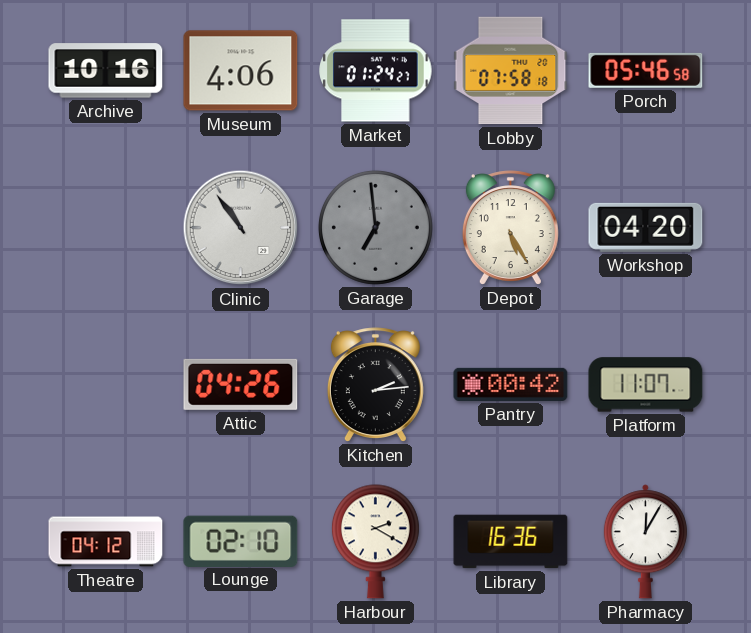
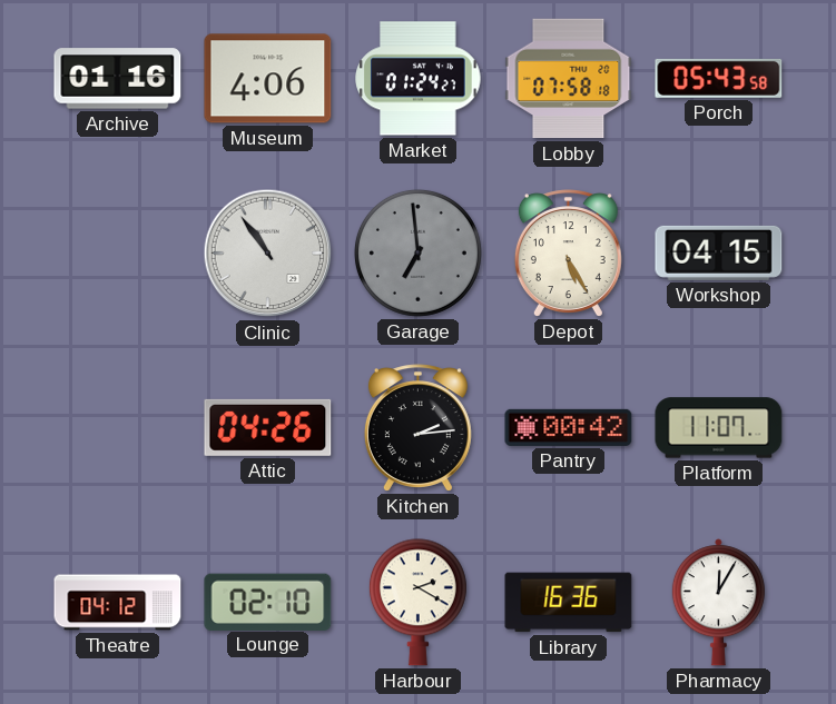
Archive: 10:16 -> 01:16
Porch: 05:46 -> 05:43
Workshop: 04:20 -> 04:15
